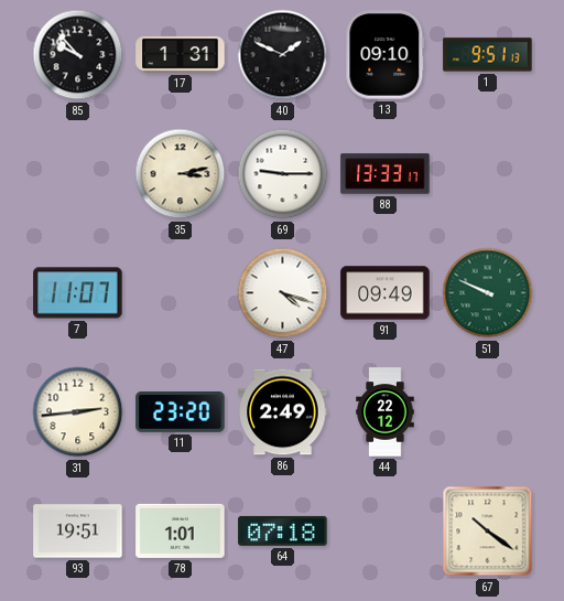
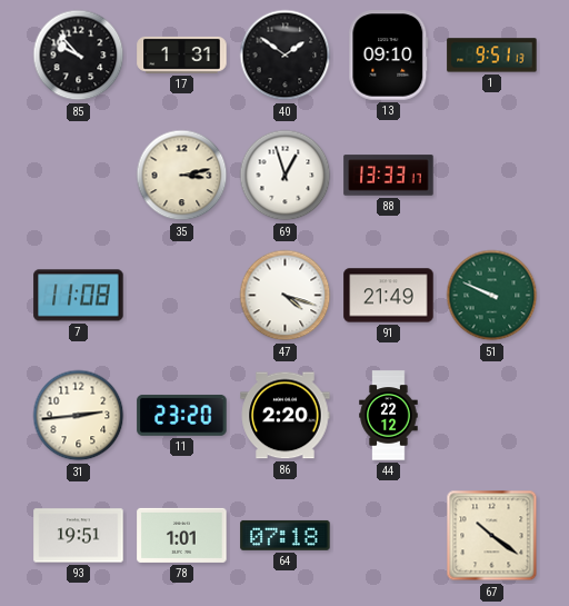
40: 1:49 -> 1:51
69: 9:15 -> 12:57
7: 11:07 -> 11:08
91: 09:49 -> 21:49
86: 2:49 -> 2:20
